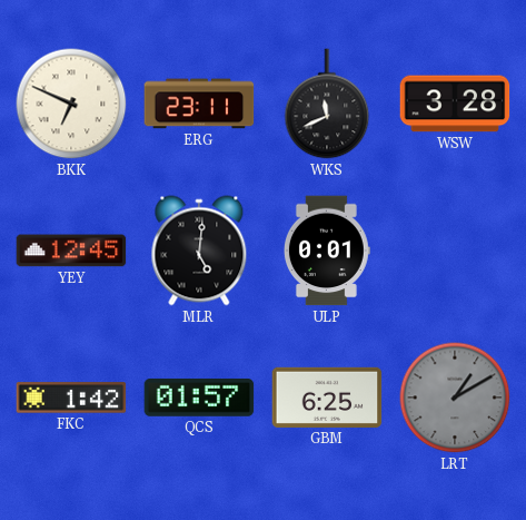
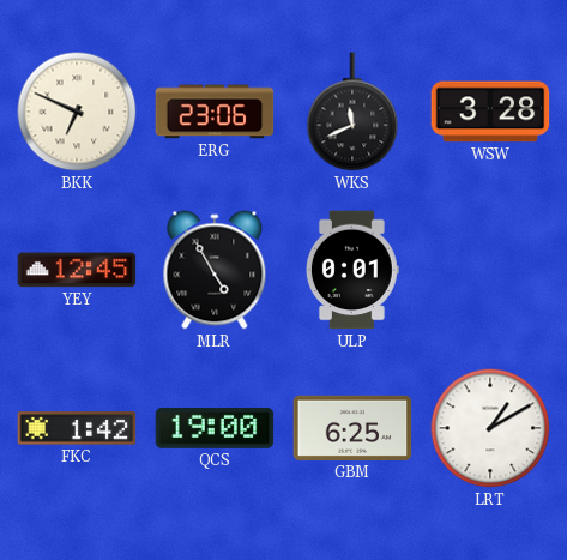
ERG: 23:11 -> 23:06
MLR: 5:01 -> 4:55
QCS: 01:57 -> 19:00
LRT dial: grey -> white
